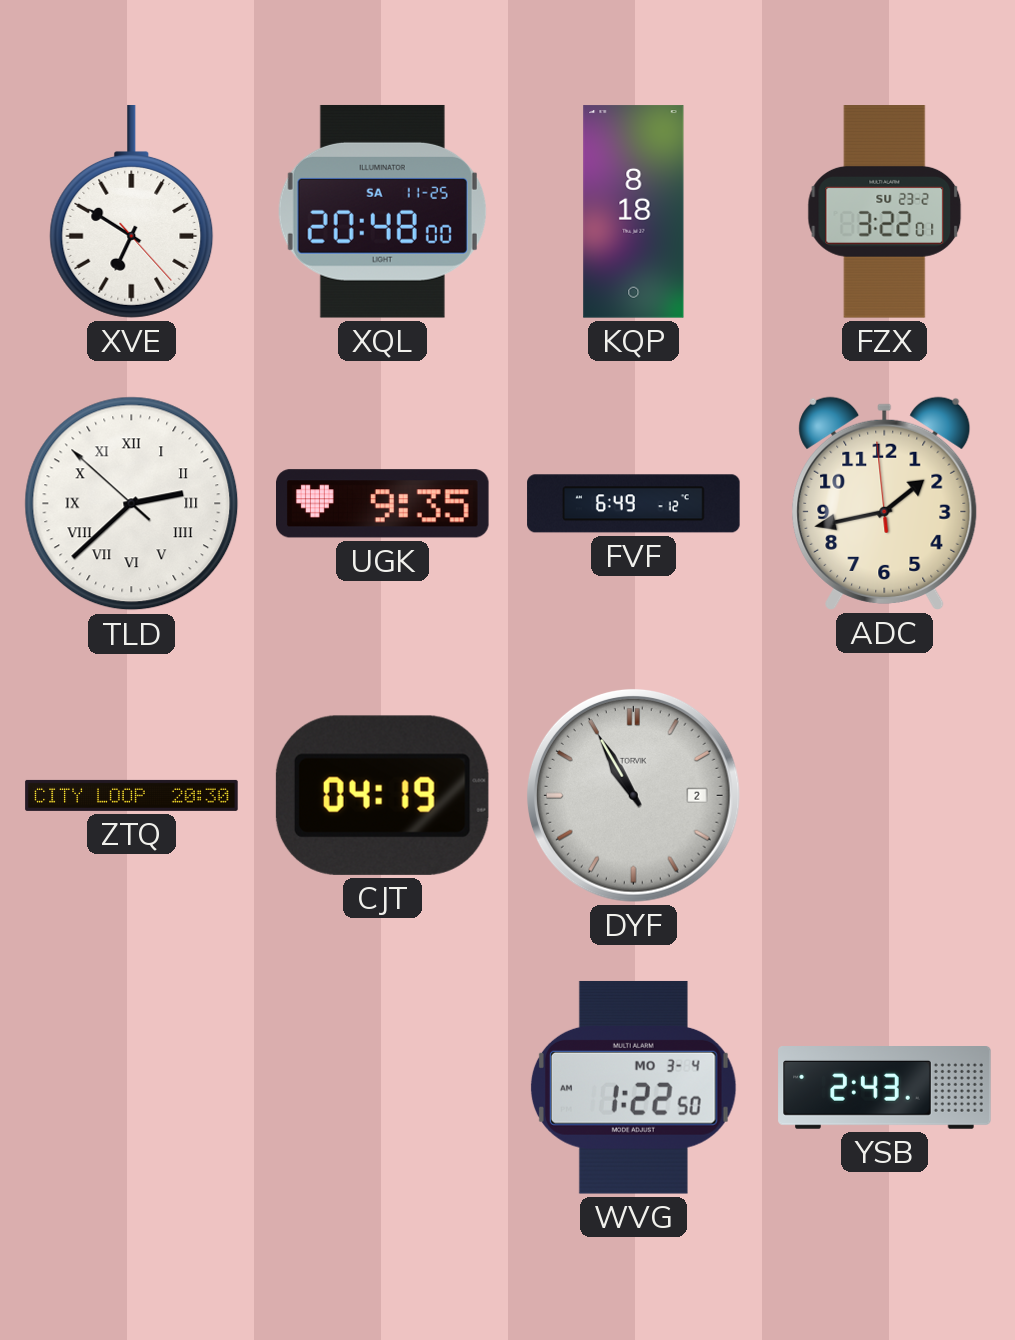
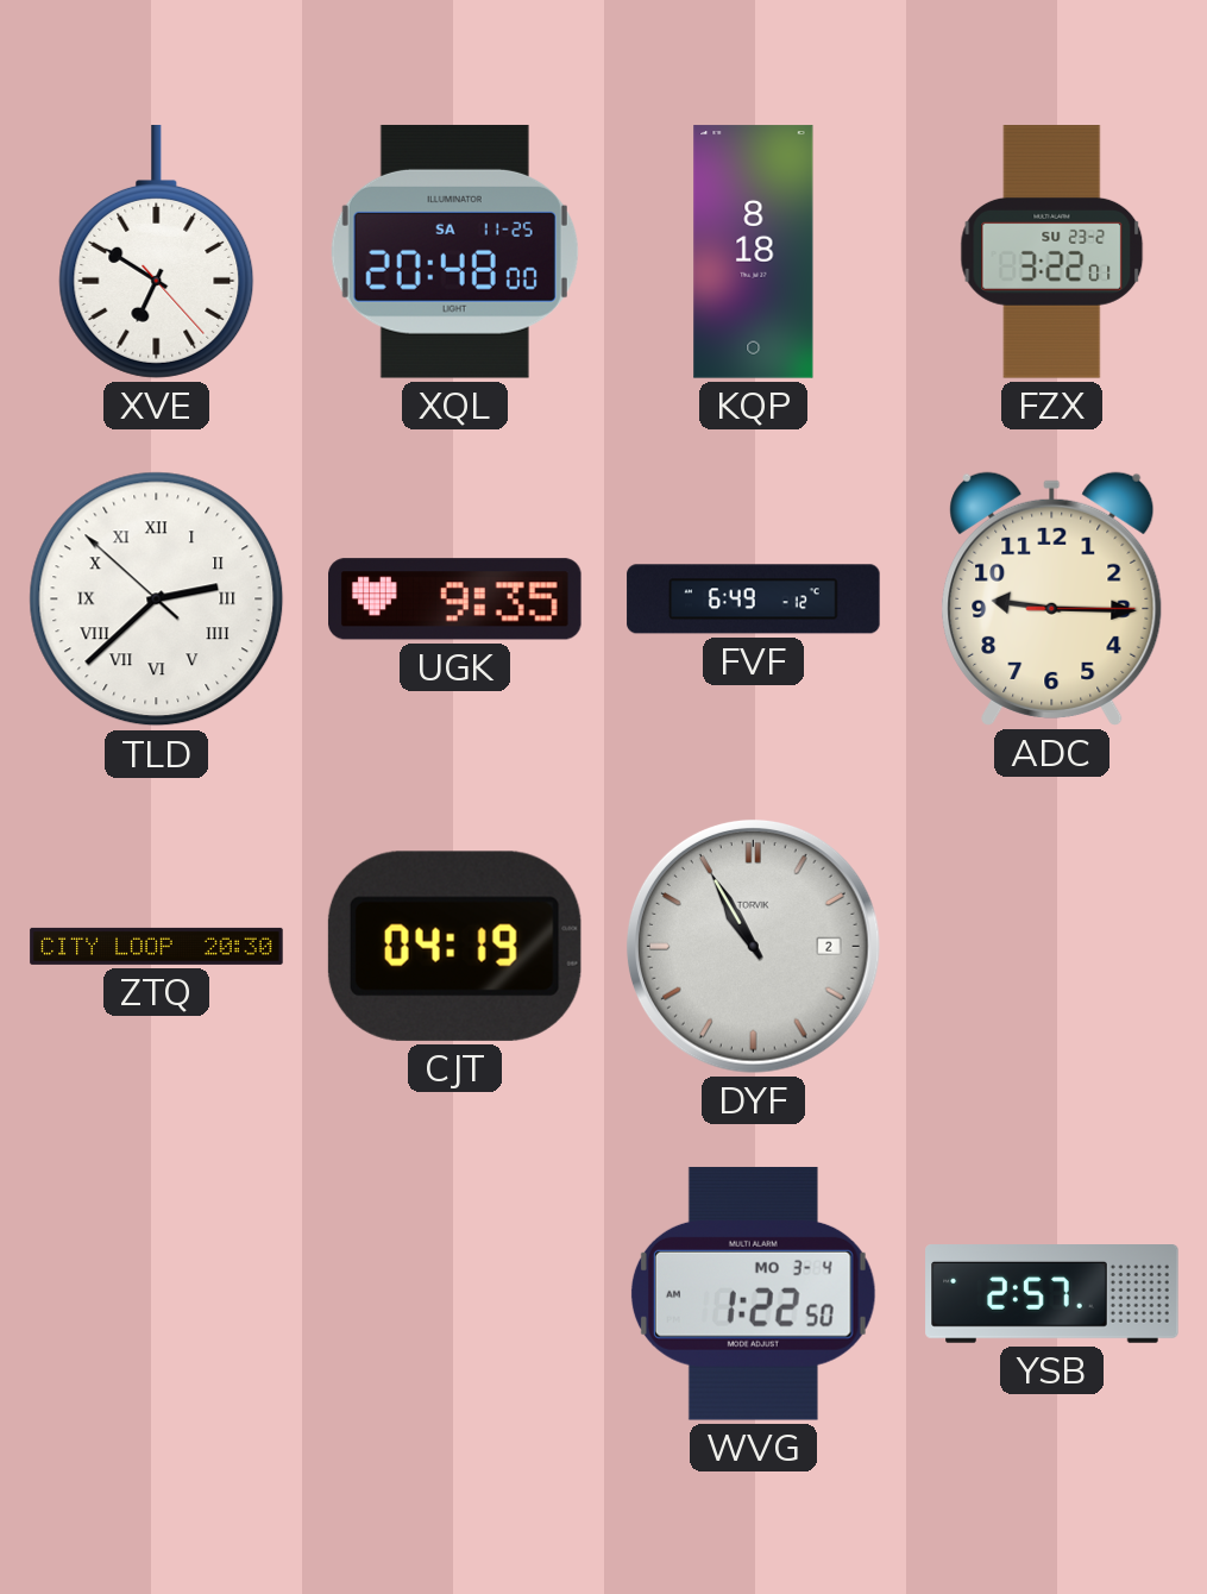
ADC: 1:42 -> 9:15
YSB: 2:43 -> 2:57
